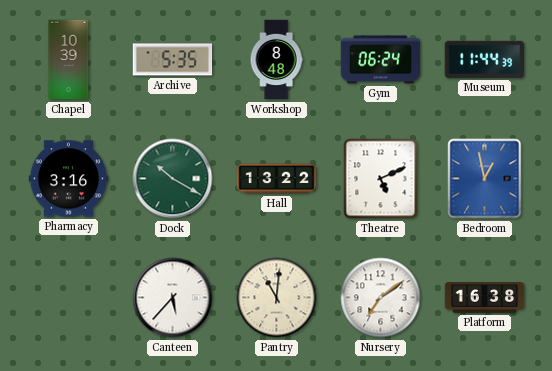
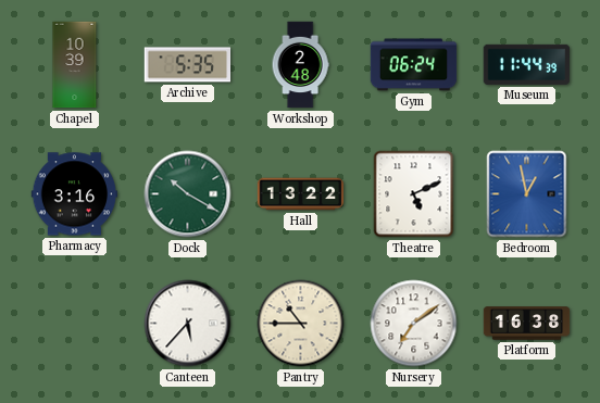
Workshop: 8:48 -> 2:48
Pantry: 11:01 -> 10:45
